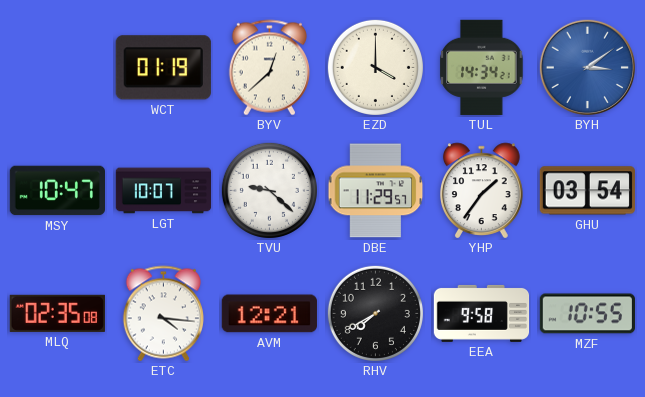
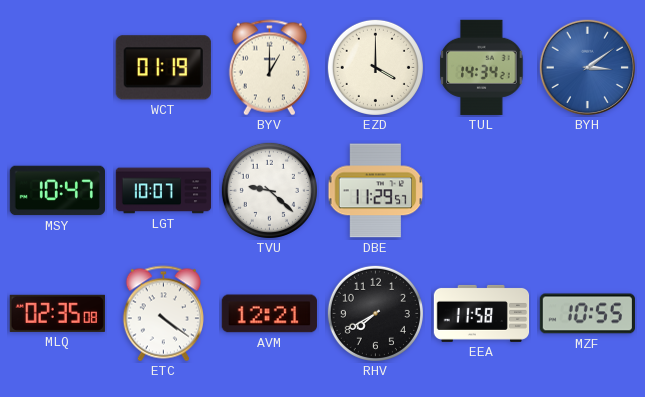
BYV: 12:38 -> 1:00
YHP: 1:36 -> none
GHU: 03:54 -> none
ETC: 4:16 -> 4:21
EEA: 9:58 -> 11:58
